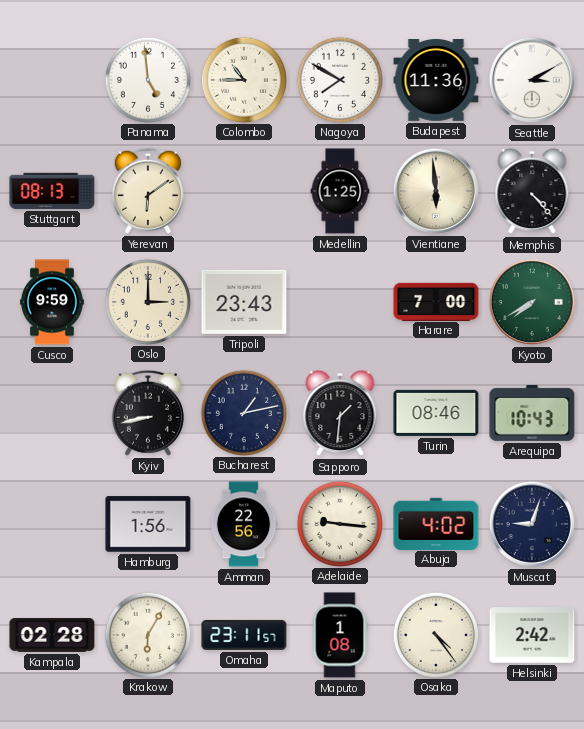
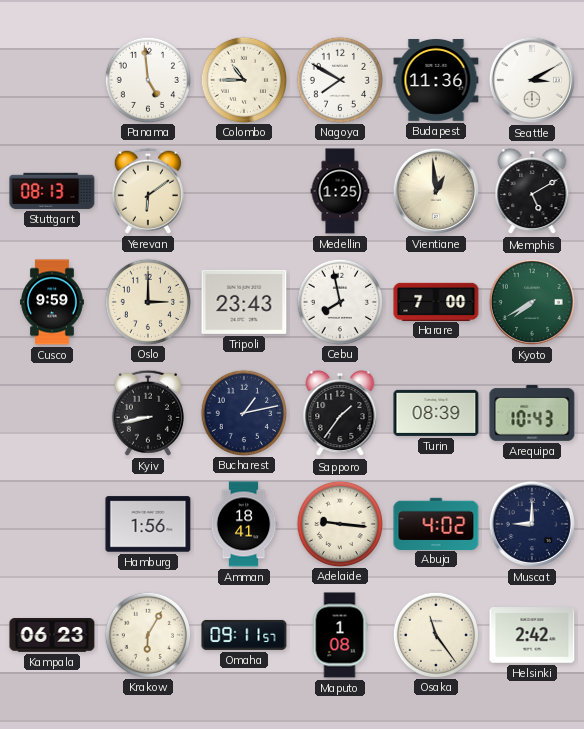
Vientiane: 5:59 -> 12:59
Memphis: 4:23 -> 5:10
Cebu: none -> 7:58
Sapporo: 1:31 -> 1:36
Turin: 08:46 -> 08:39
Amman: 22:56 -> 18:41
Muscat: 9:03 -> 9:00
Kampala: 02:28 -> 06:23
Omaha: 23:11 -> 09:11
Osaka: 4:24 -> 11:24
